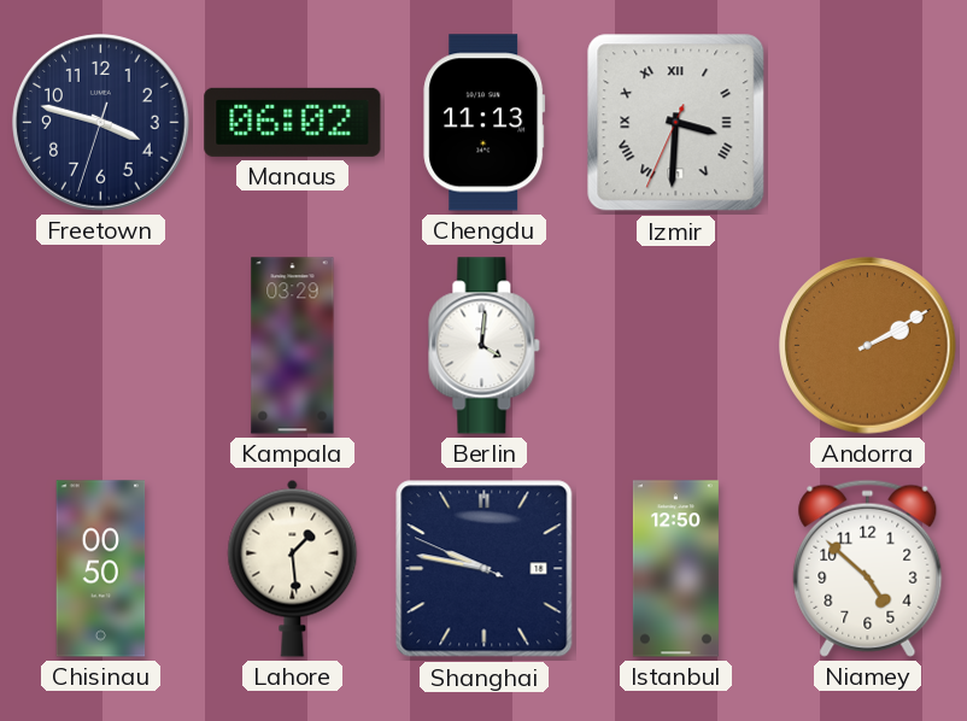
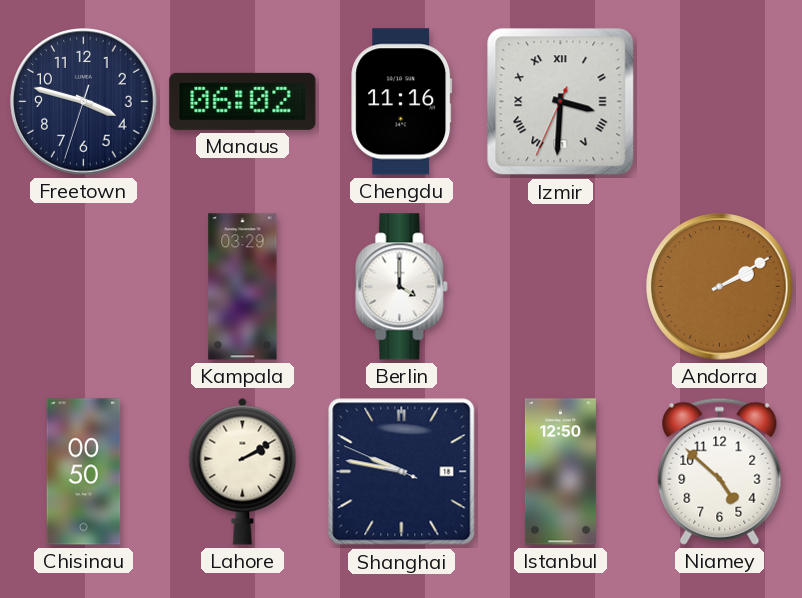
Chengdu: 11:13 -> 11:16
Berlin: 4:01 -> 4:00
Lahore: 1:29 -> 2:10
